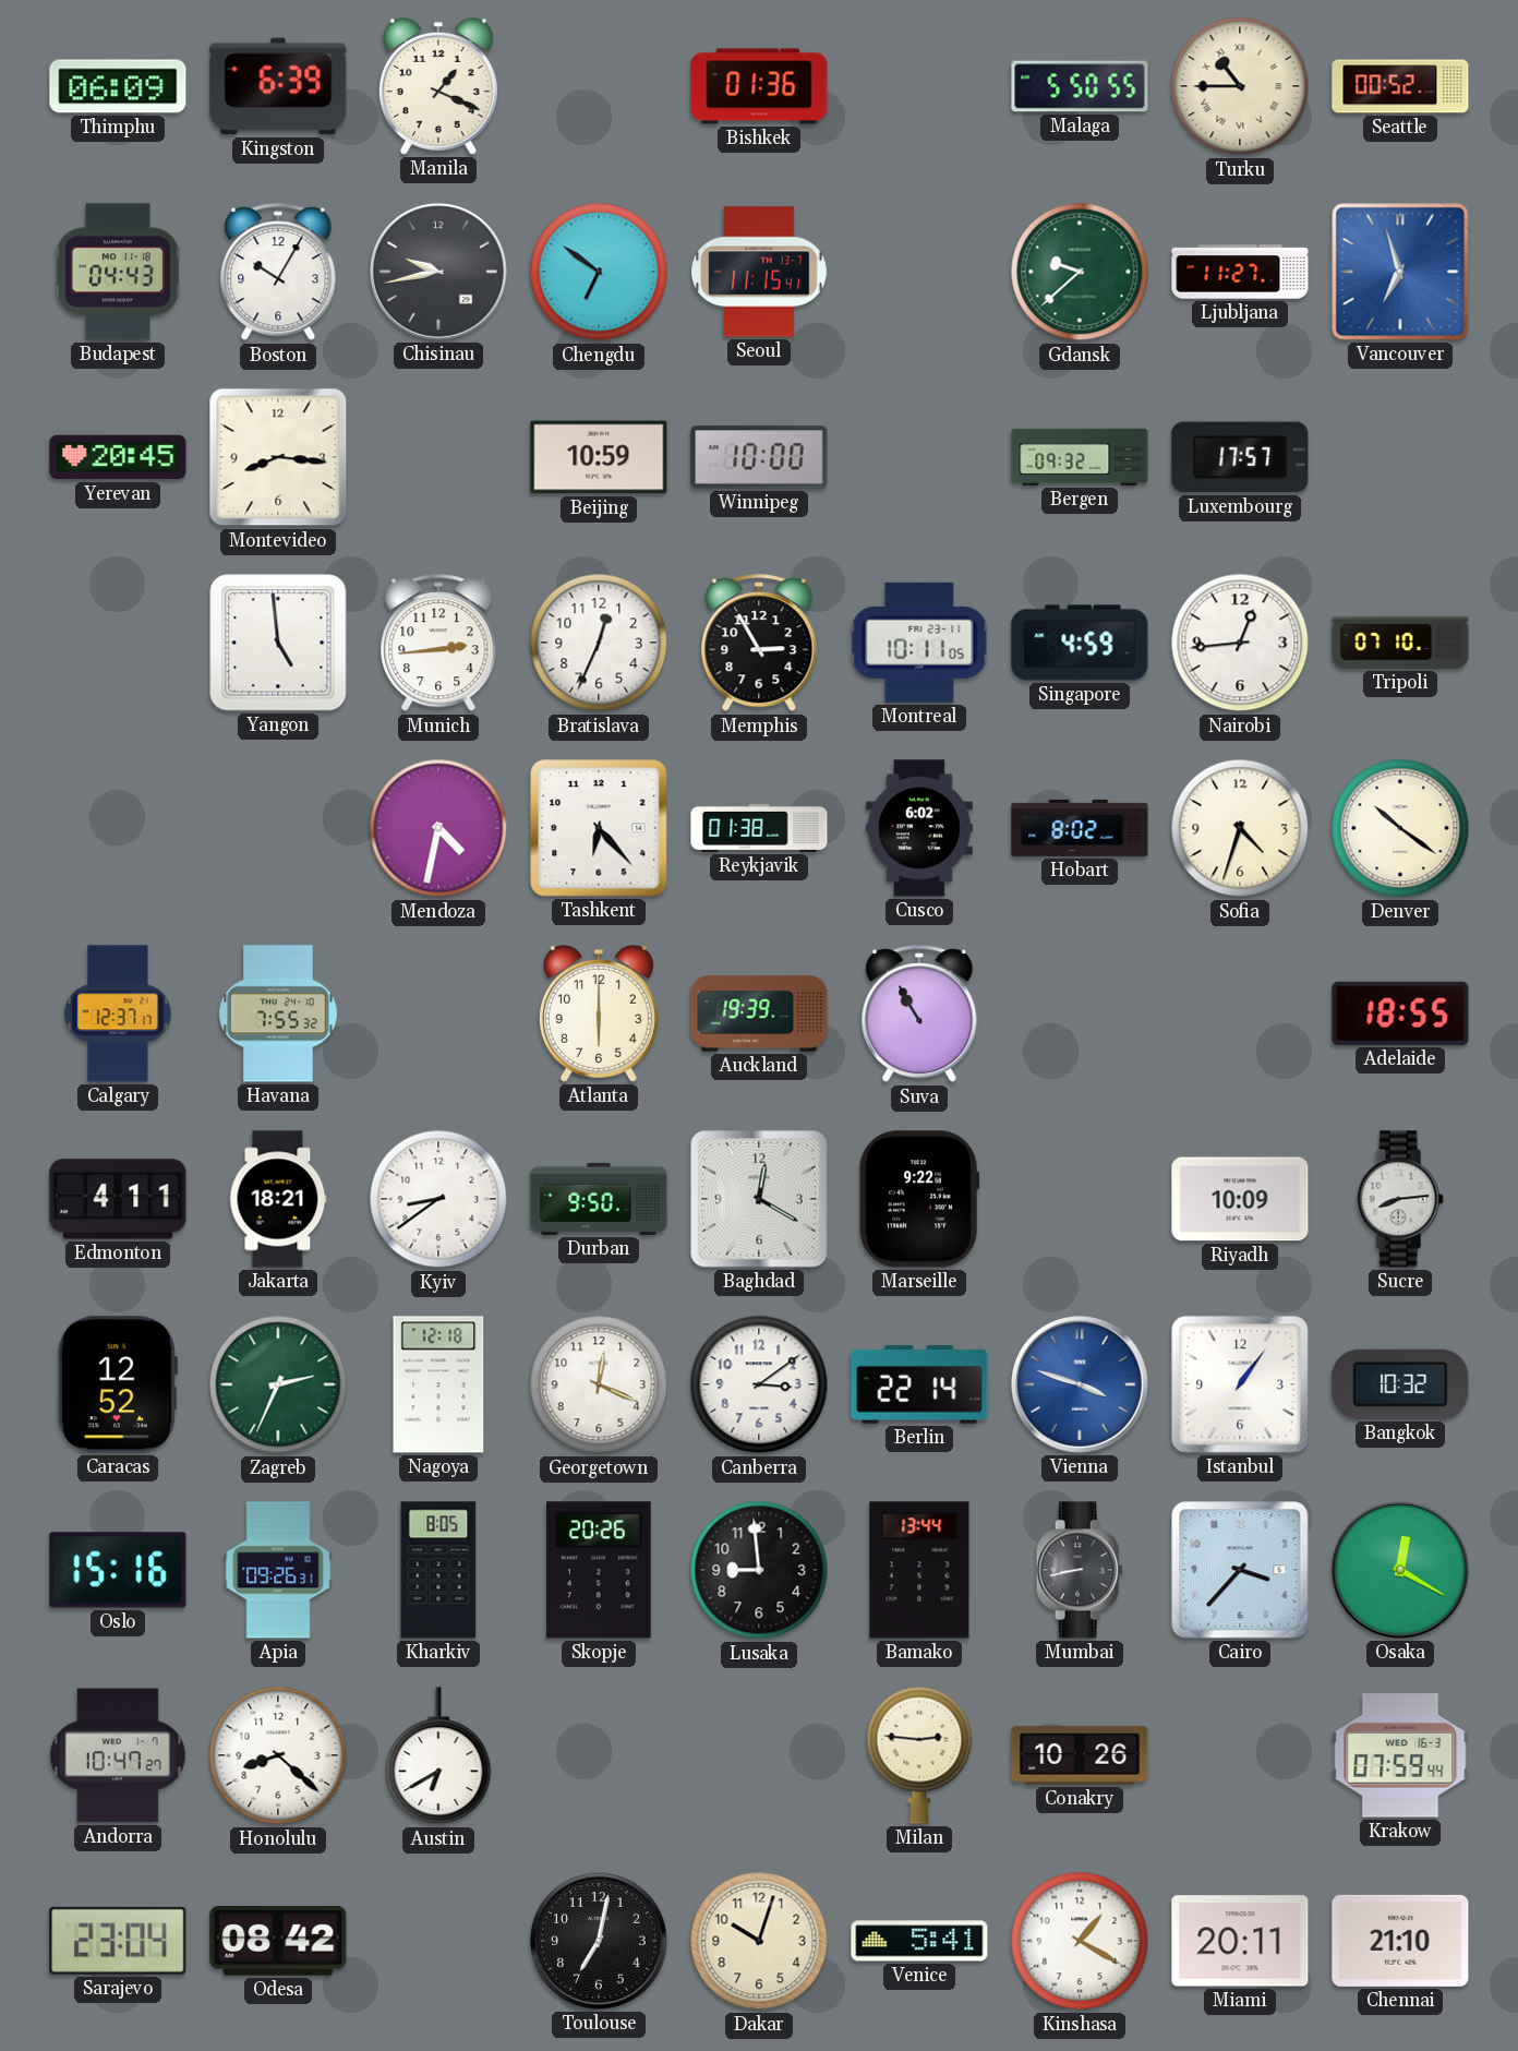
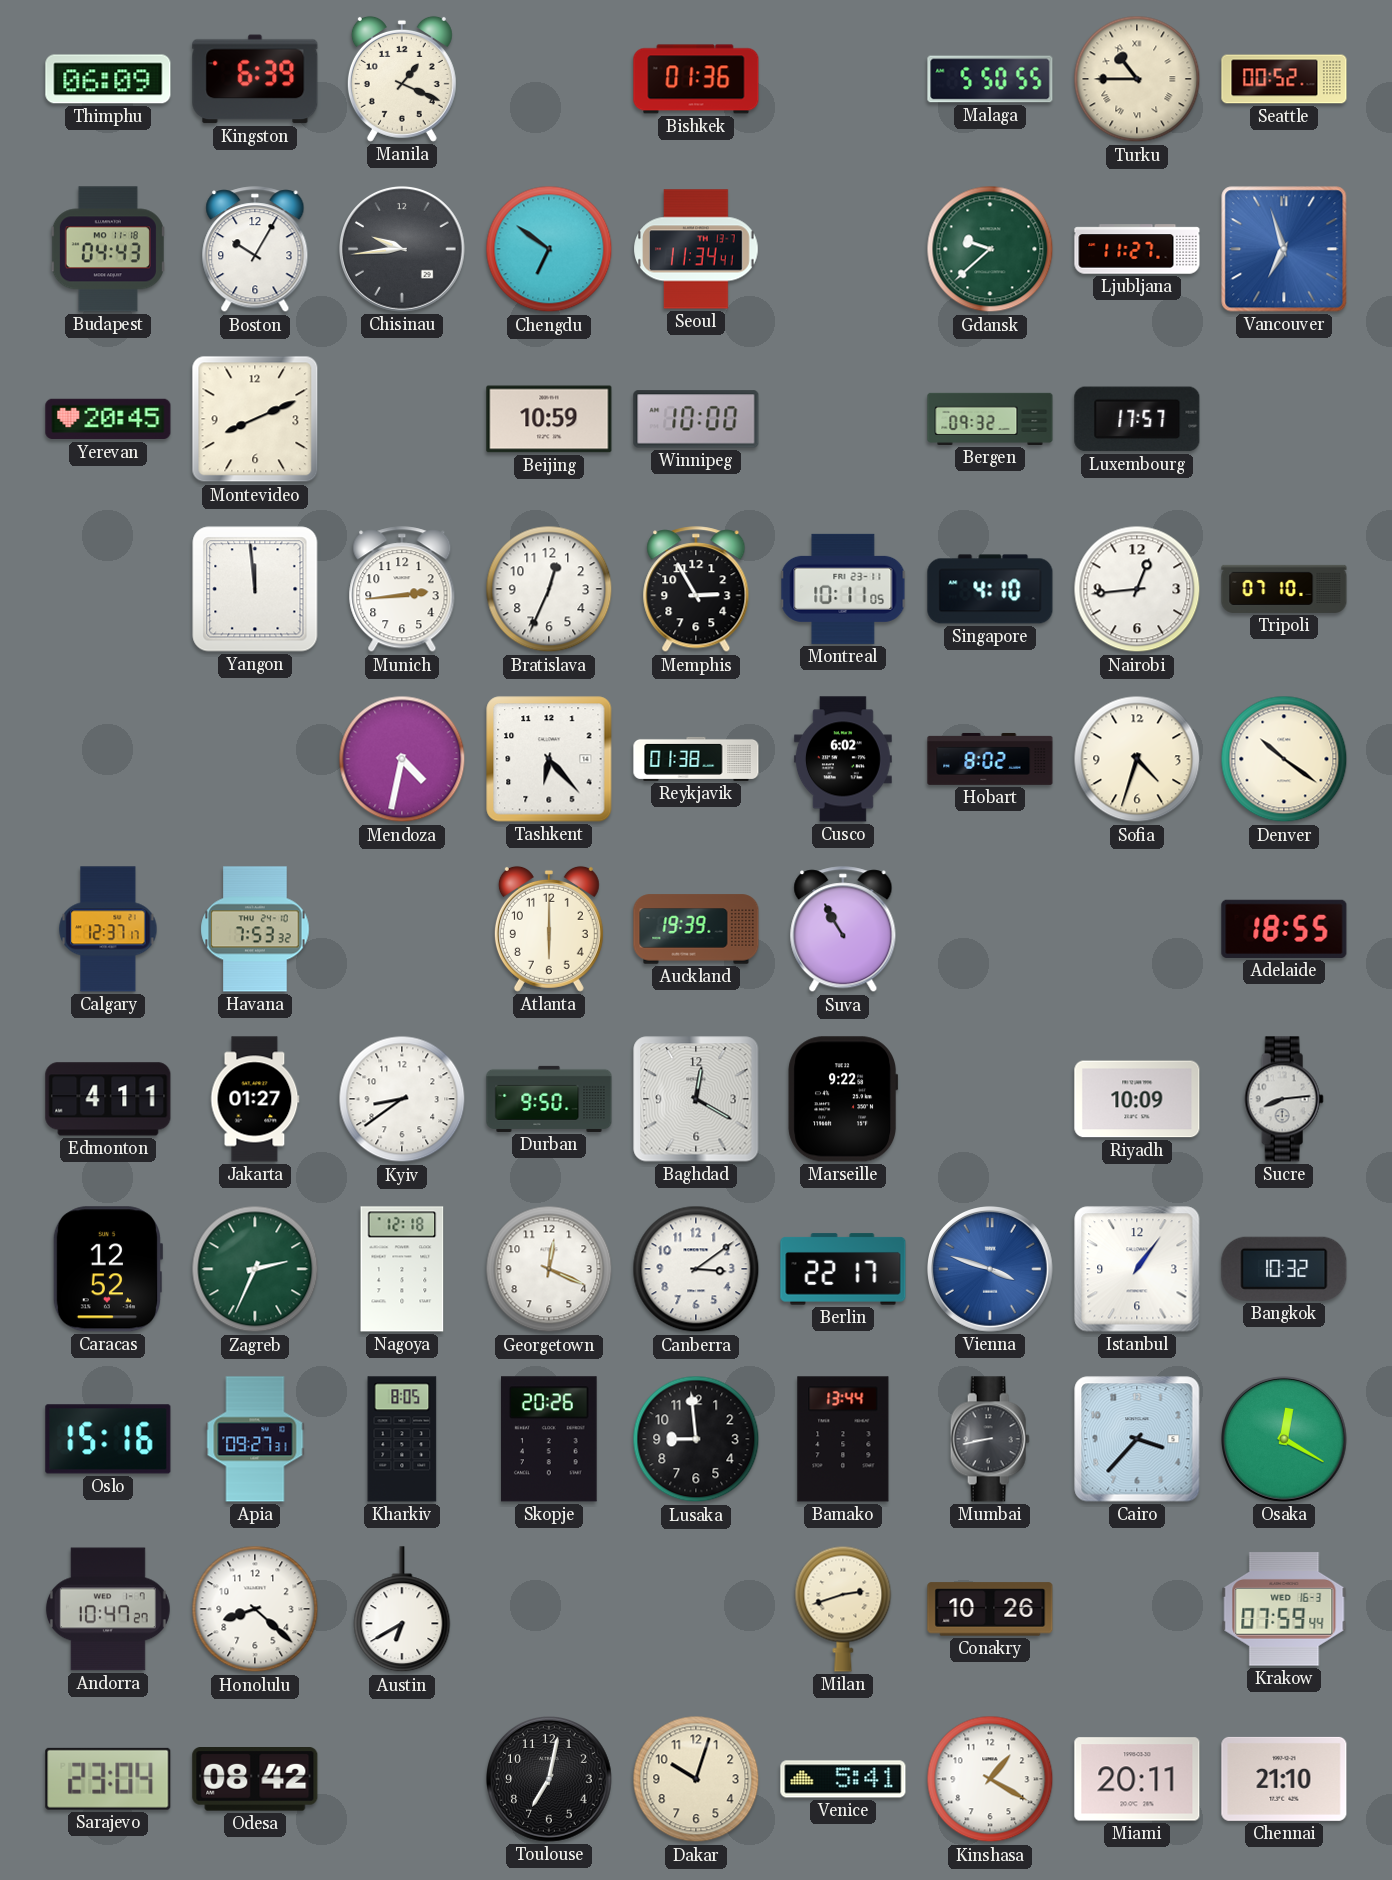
Chisinau: 9:43 -> 9:44
Seoul: 11:15 -> 11:34
Montevideo: 8:16 -> 8:11
Yangon: 4:59 -> 11:59
Singapore: 4:59 -> 4:10
Havana: 7:55 -> 7:53
Jakarta: 18:21 -> 01:27
Berlin: 22:14 -> 22:17
Apia: 09:26 -> 09:27
Milan: 2:46 -> 2:42
